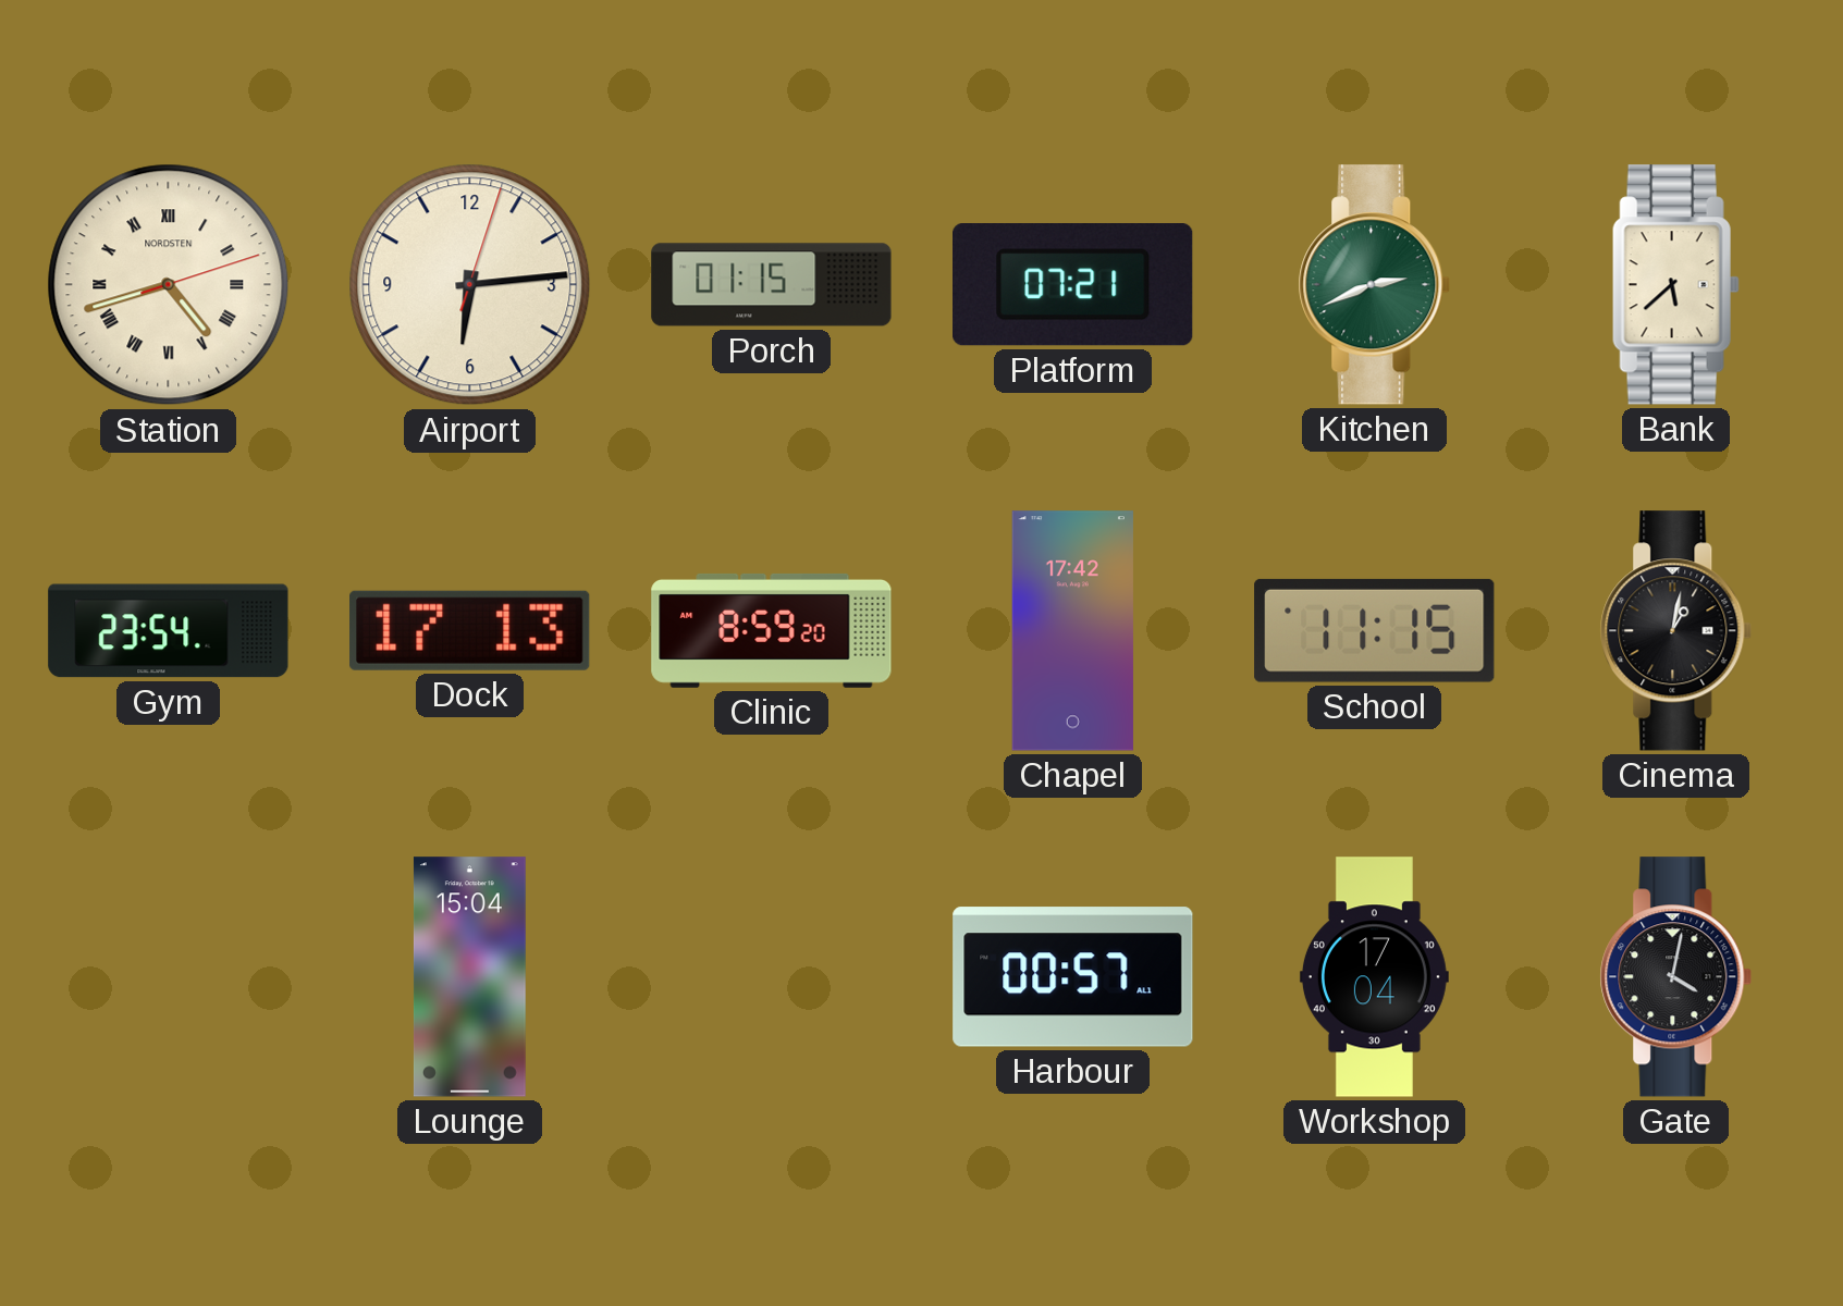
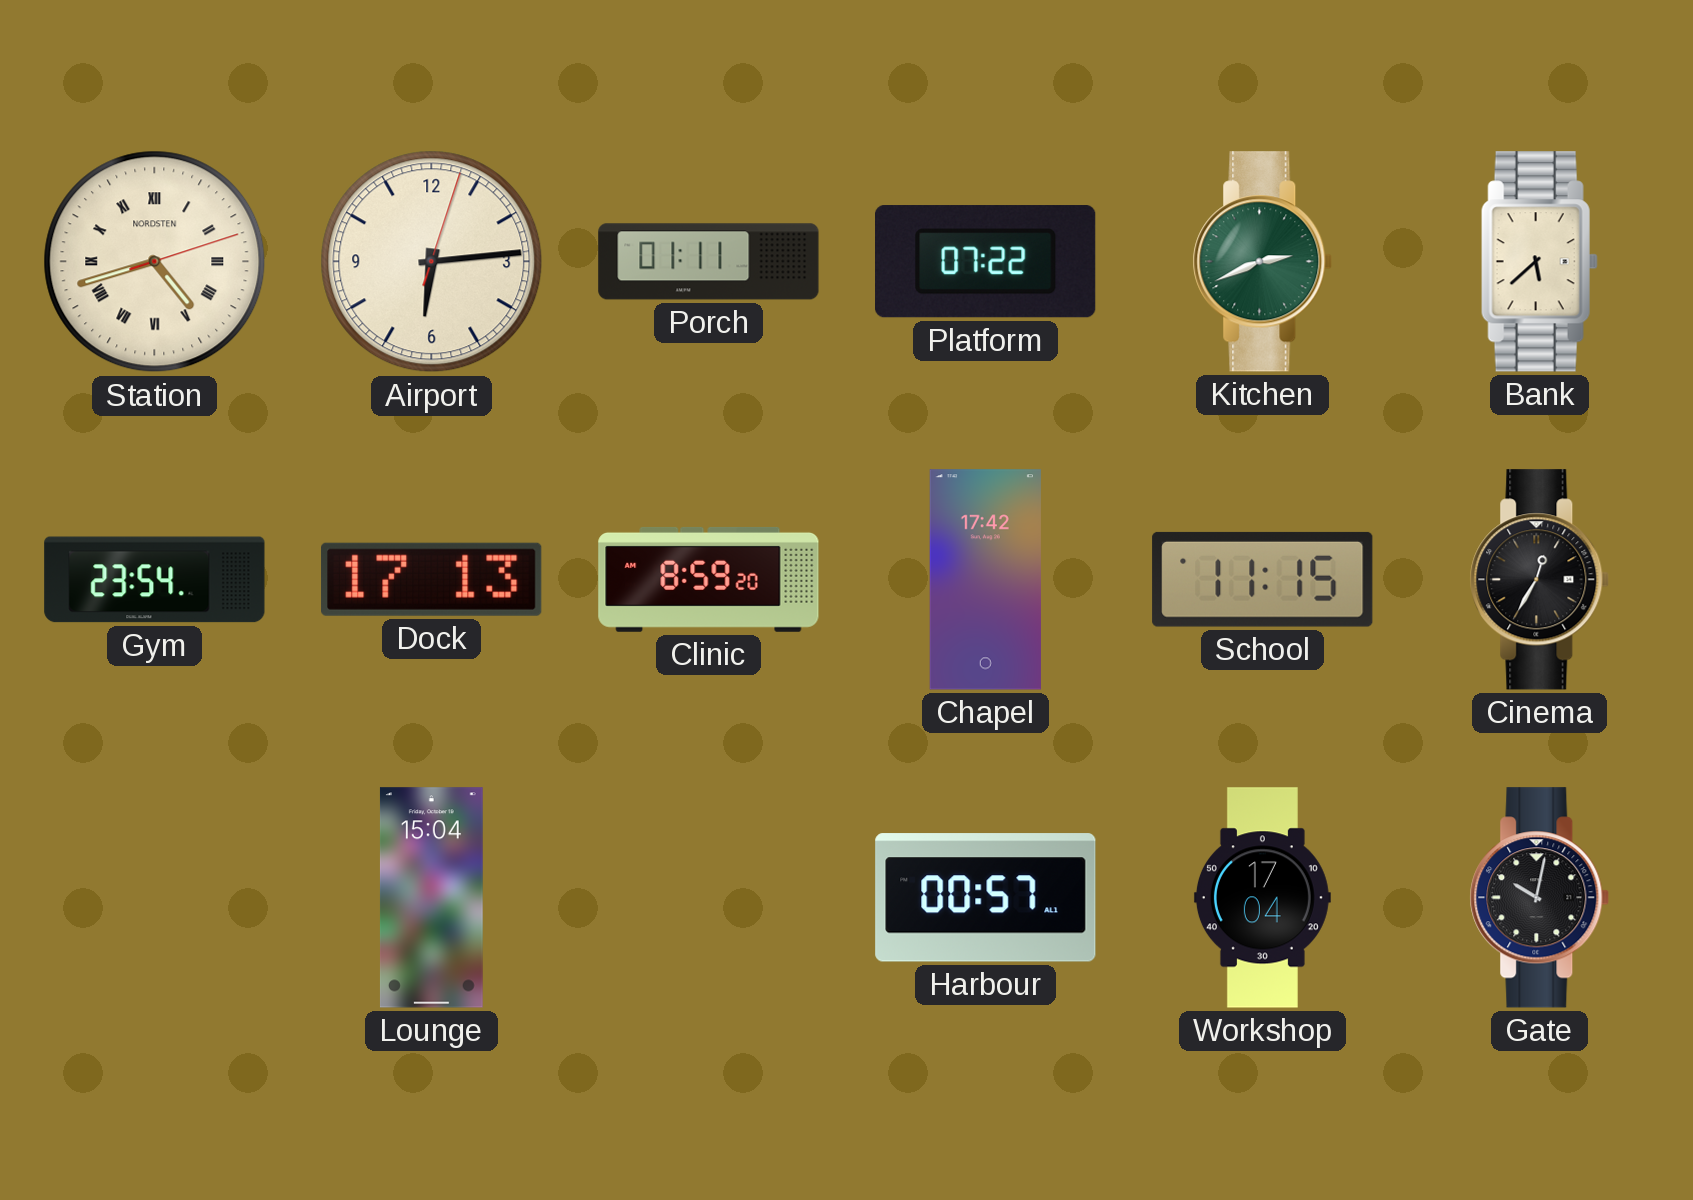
Porch: 01:15 -> 01:11
Platform: 07:21 -> 07:22
Cinema: 1:02 -> 12:35
Gate: 4:02 -> 10:02
